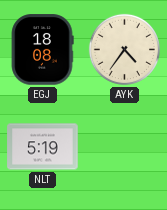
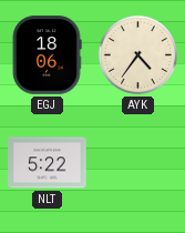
EGJ: 18:08 -> 18:06
NLT: 5:19 -> 5:22
